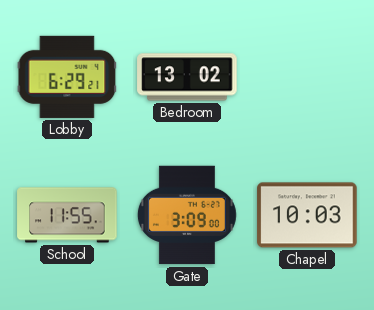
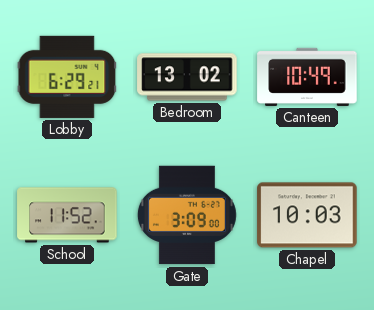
Canteen: none -> 10:49
School: 11:55 -> 11:52
